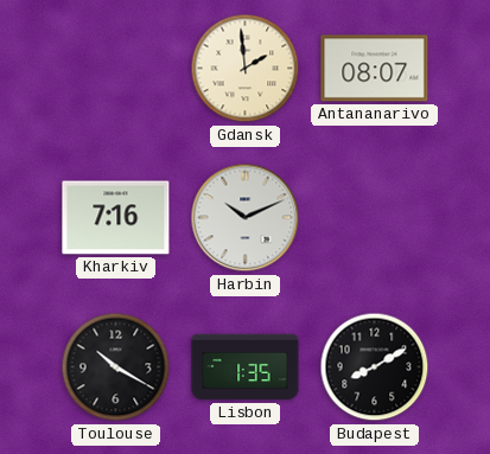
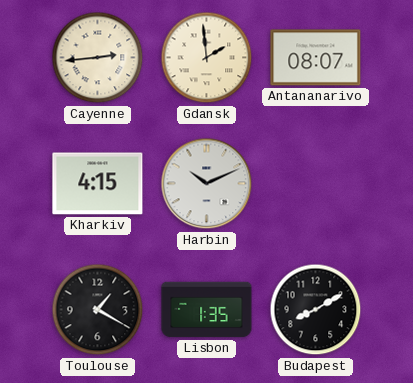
Cayenne: none -> 2:44
Kharkiv: 7:16 -> 4:15
Toulouse: 10:20 -> 1:20
